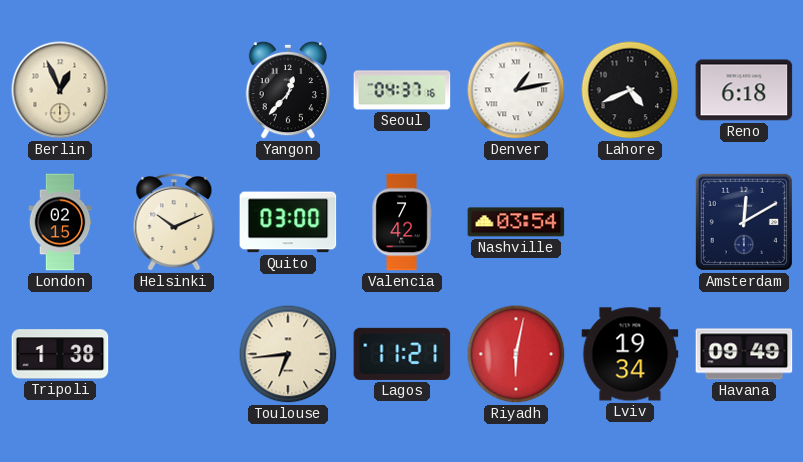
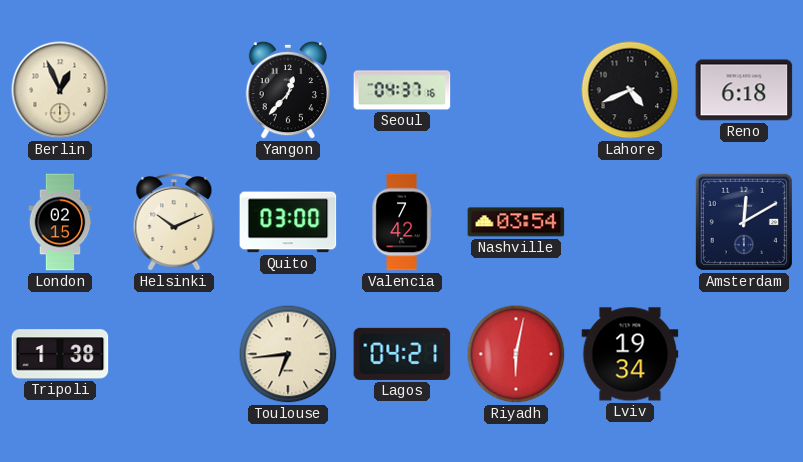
Denver: 1:13 -> none
Lagos: 11:21 -> 04:21
Havana: 09:49 -> none
